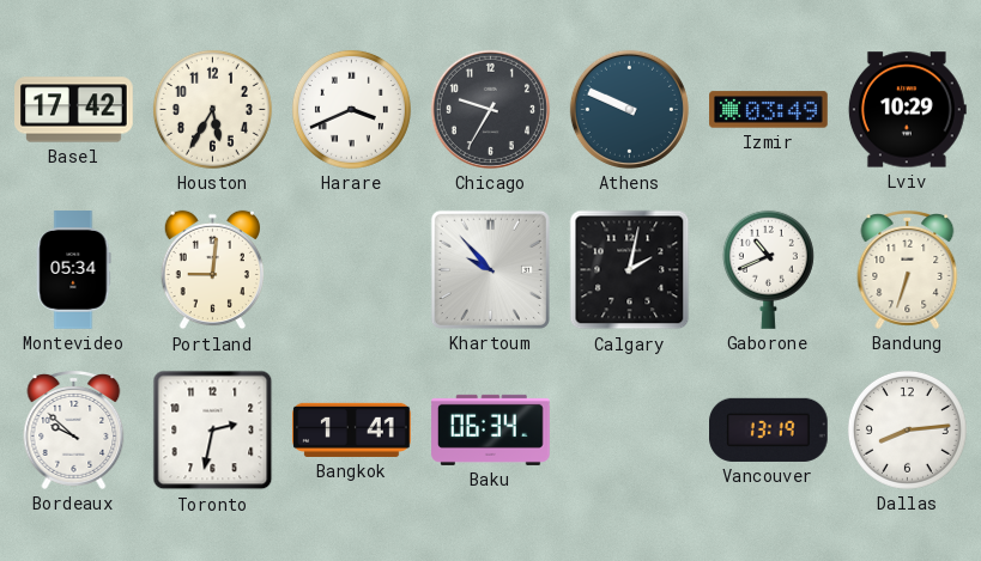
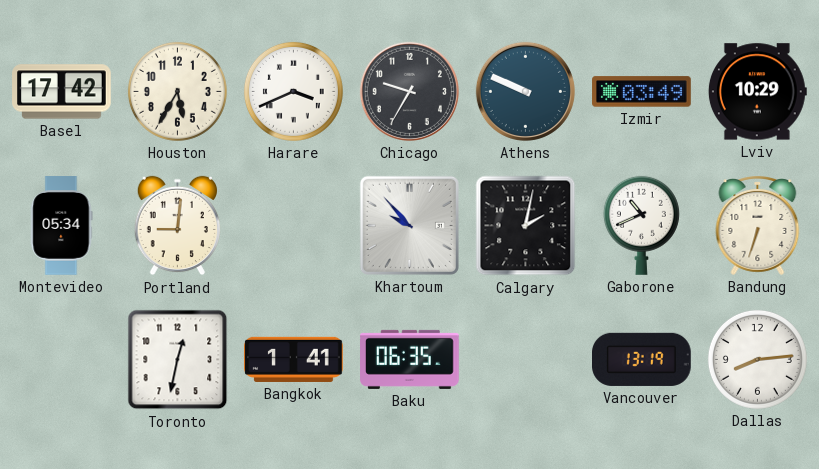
Bordeaux: 9:52 -> none
Toronto: 2:32 -> 12:32
Baku: 06:34 -> 06:35
